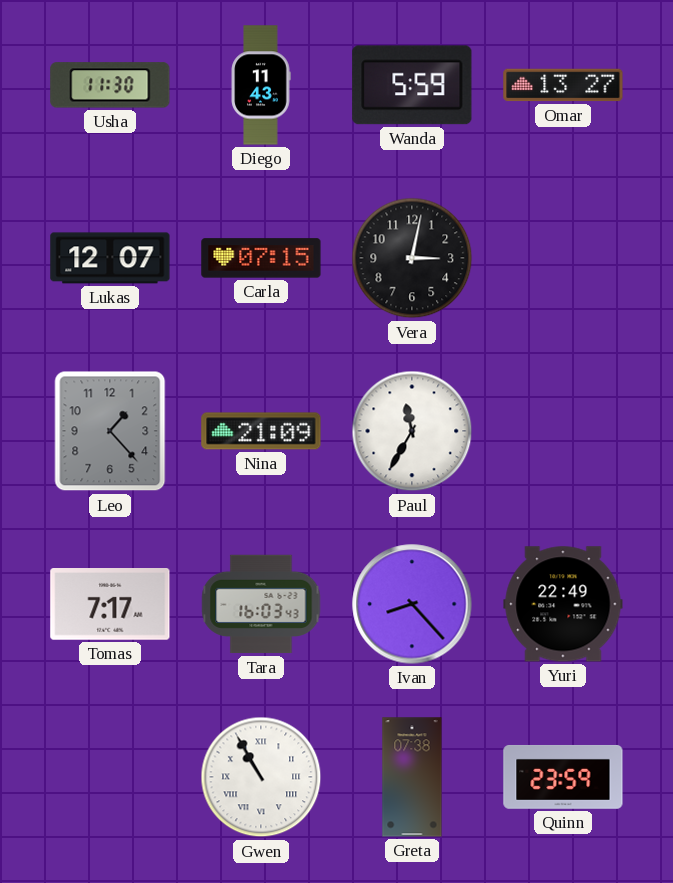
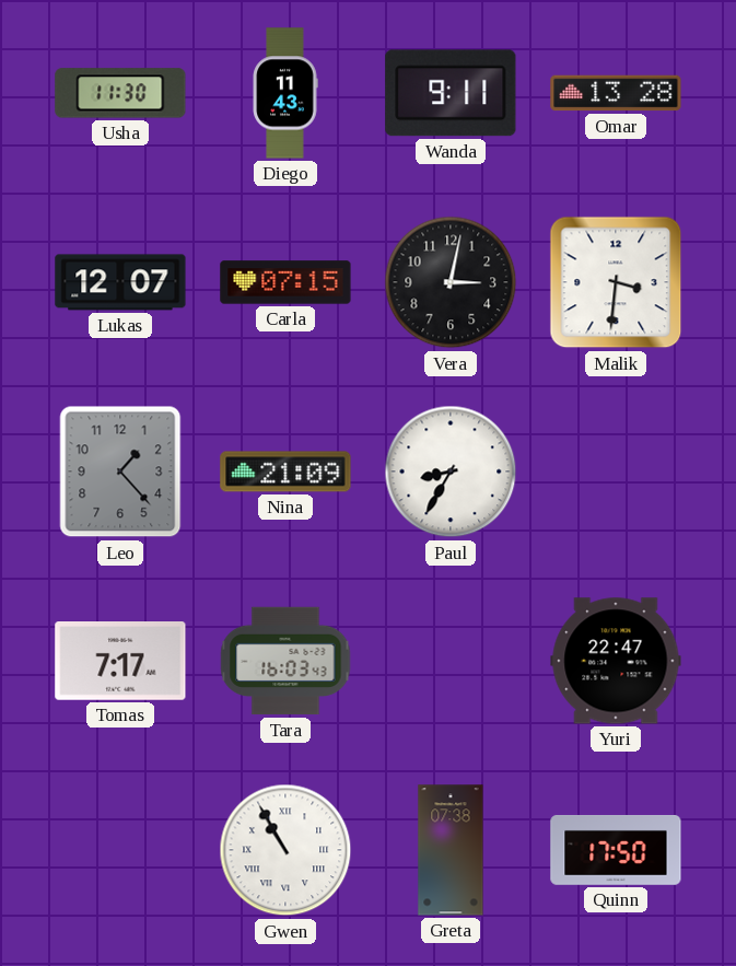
Wanda: 5:59 -> 9:11
Omar: 13:27 -> 13:28
Malik: none -> 3:31
Paul: 11:35 -> 8:35
Ivan: 8:23 -> none
Yuri: 22:49 -> 22:47
Quinn: 23:59 -> 17:50
